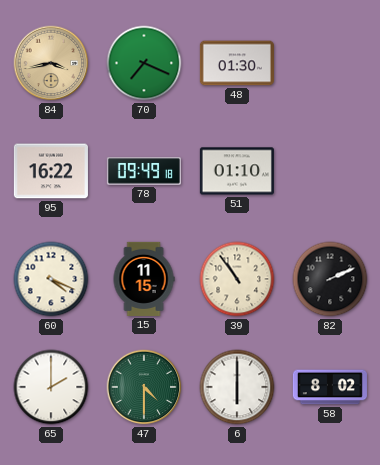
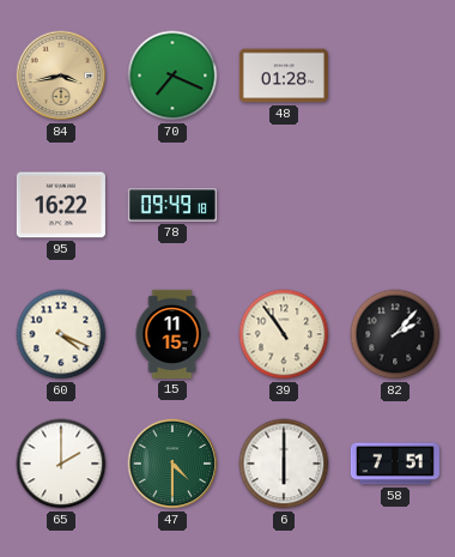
48: 01:30 -> 01:28
51: 01:10 -> none
82: 2:11 -> 2:07
58: 8:02 -> 7:51
